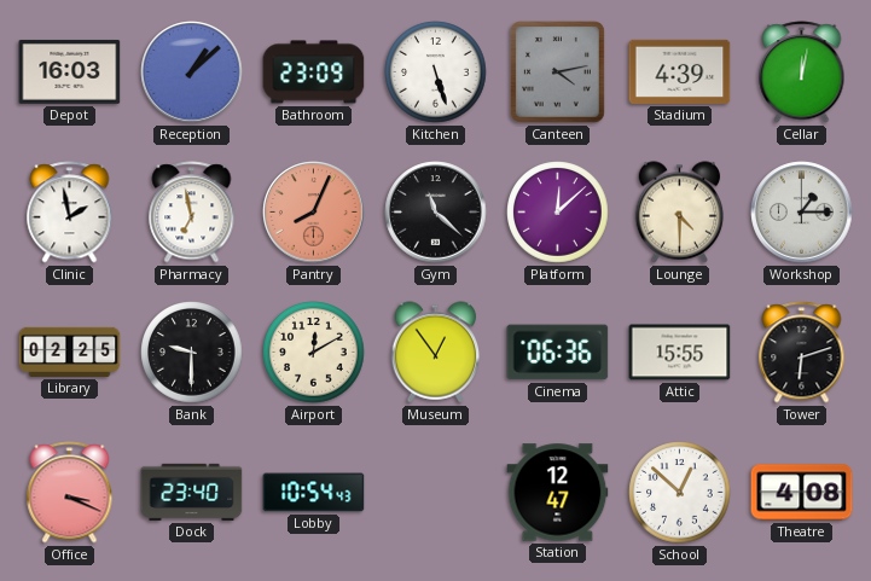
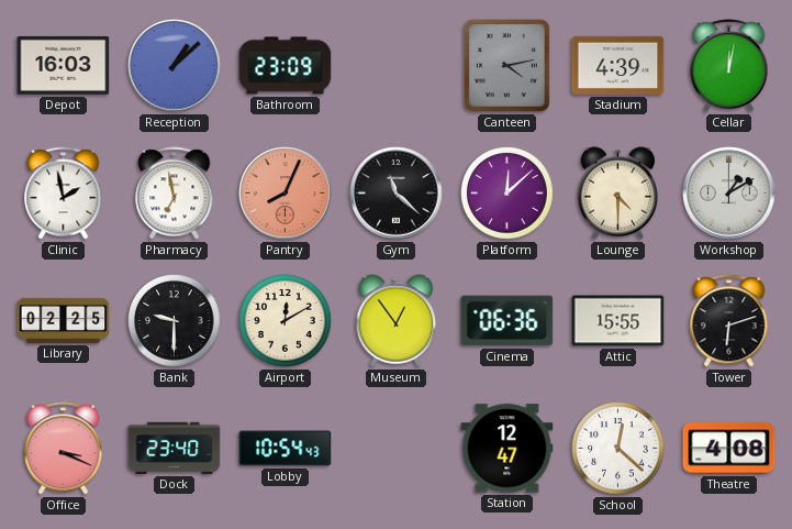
Kitchen: 5:27 -> none
Workshop: 1:15 -> 1:10
School: 12:52 -> 12:22
